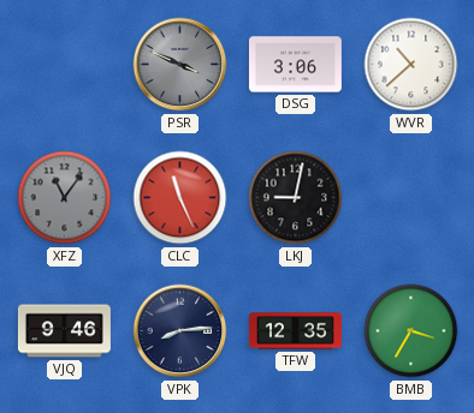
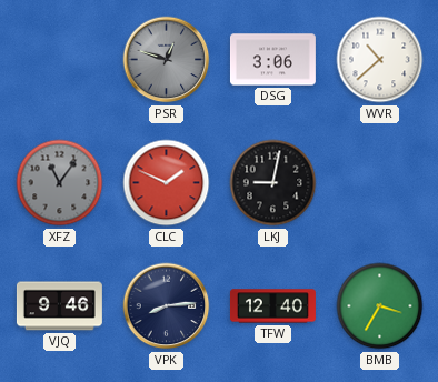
PSR: 3:49 -> 12:48
CLC: 11:26 -> 1:49
TFW: 12:35 -> 12:40
